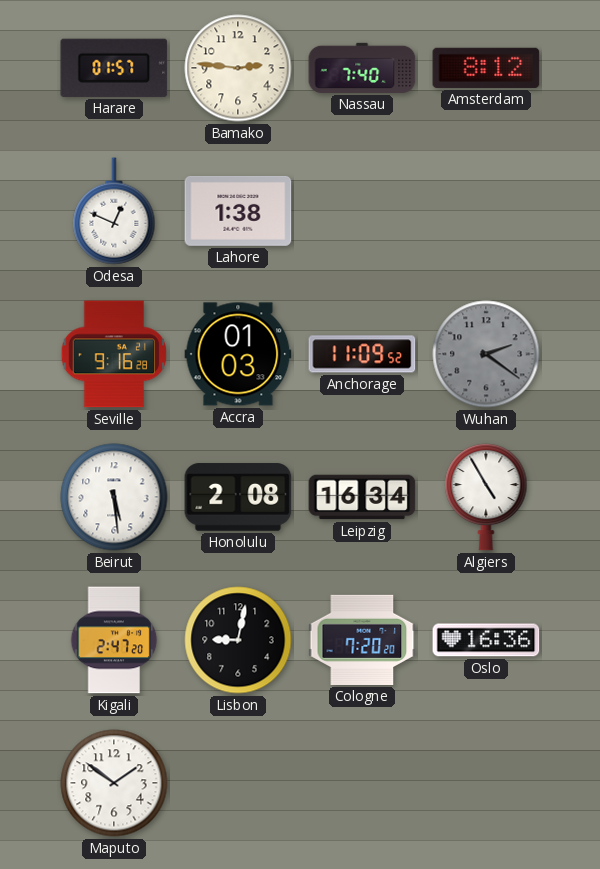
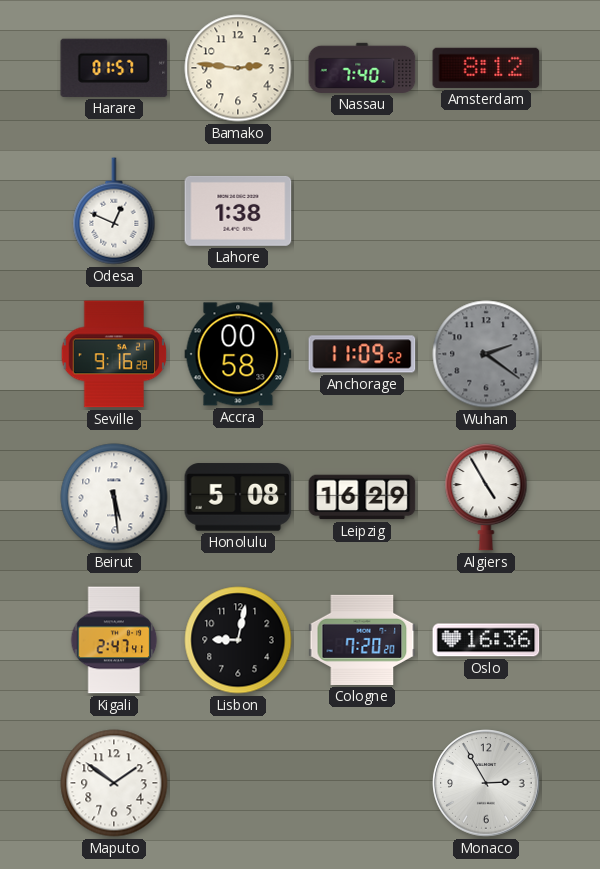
Accra: 01:03 -> 00:58
Honolulu: 2:08 -> 5:08
Leipzig: 16:34 -> 16:29
Kigali: 2:47:20 -> 2:47:41
Monaco: none -> 2:55
